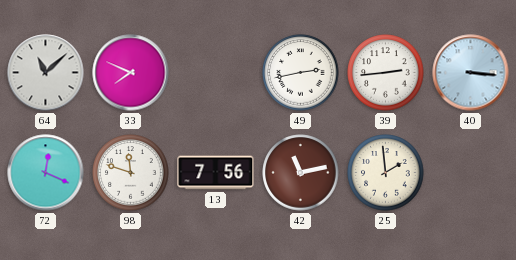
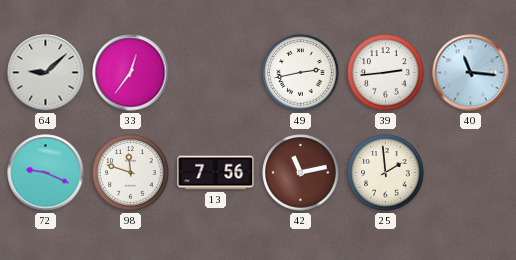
64: 11:08 -> 9:08
33: 7:49 -> 12:36
40: 3:16 -> 11:16
72: 12:19 -> 9:19
